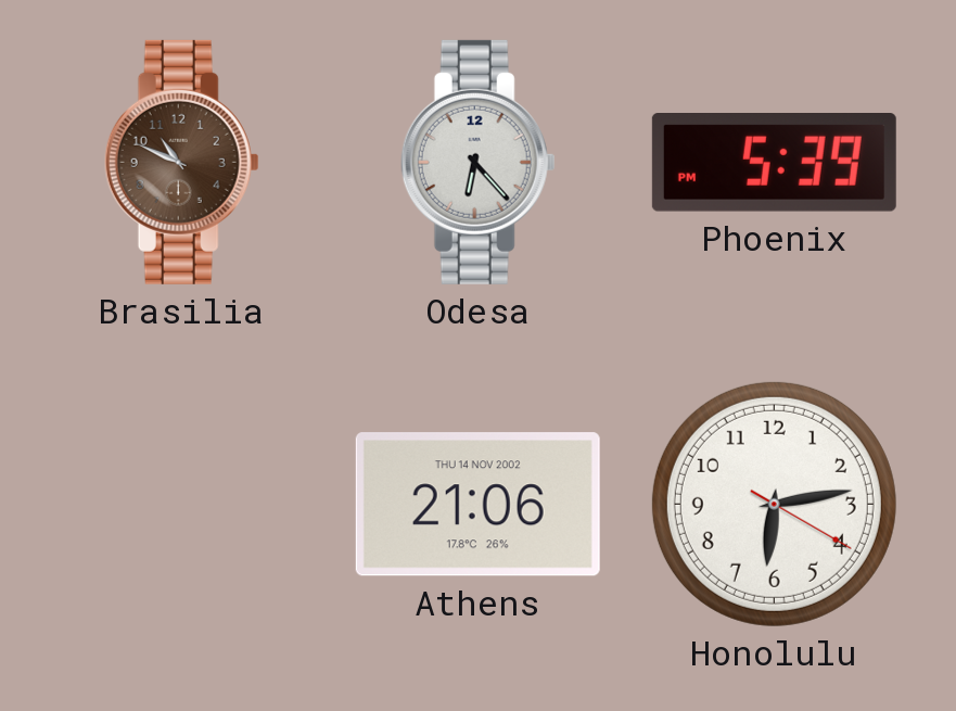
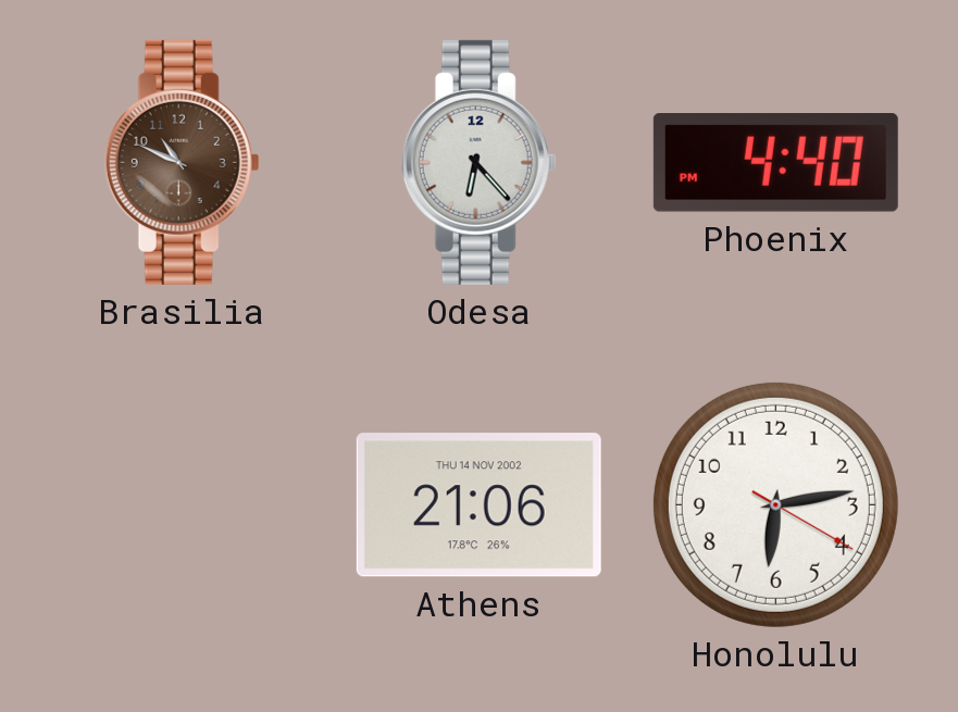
Phoenix: 5:39 -> 4:40
